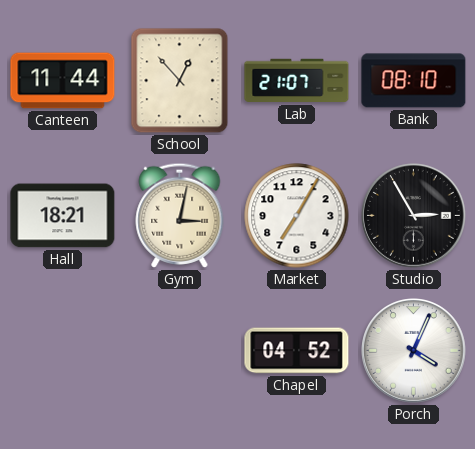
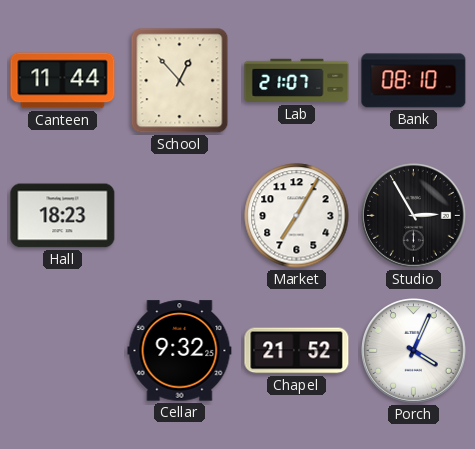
Hall: 18:21 -> 18:23
Gym: 3:02 -> none
Cellar: none -> 9:32
Chapel: 04:52 -> 21:52
